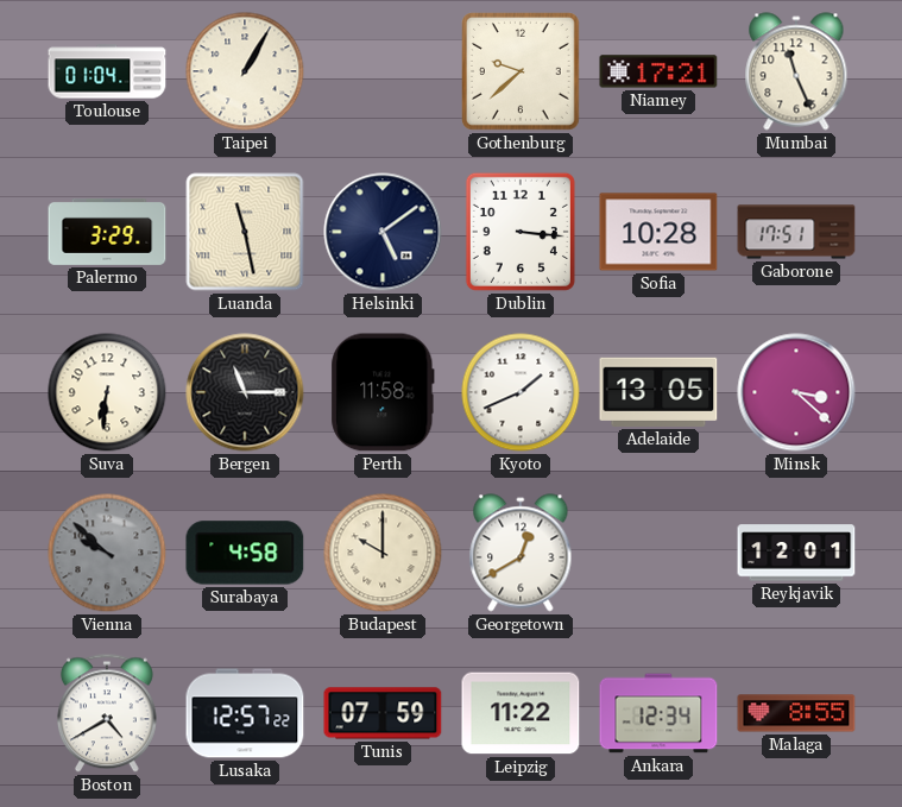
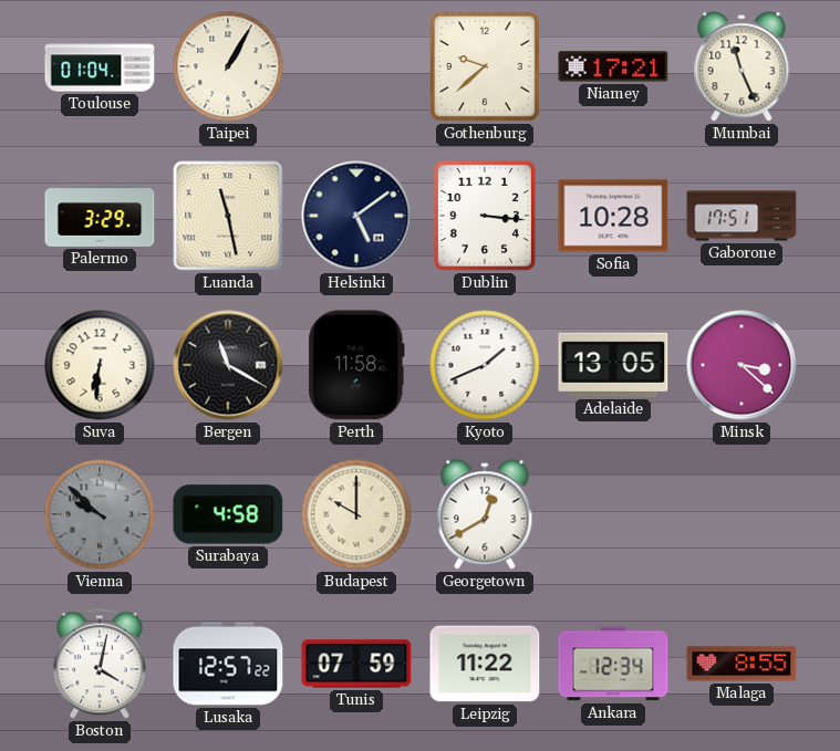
Bergen: 11:15 -> 11:20
Reykjavik: 12:01 -> none
Boston: 4:40 -> 4:02
